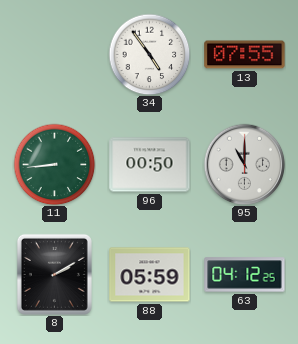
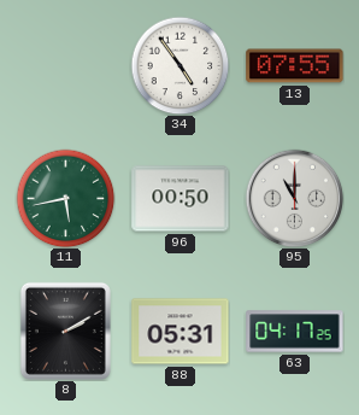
11: 8:44 -> 5:43
88: 05:59 -> 05:31
63: 04:12 -> 04:17
